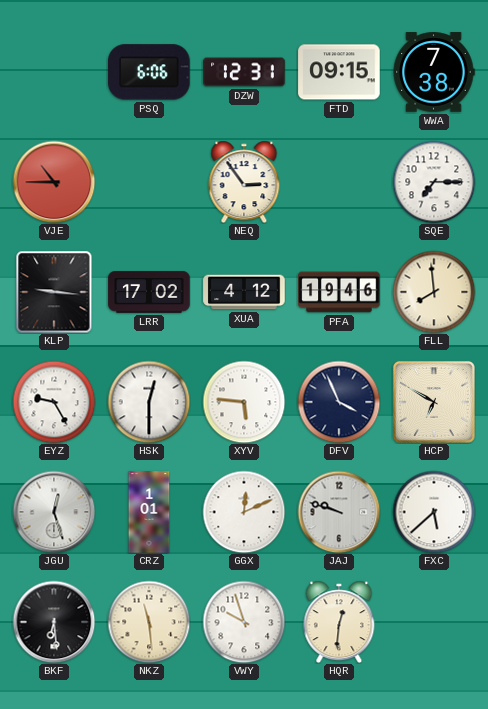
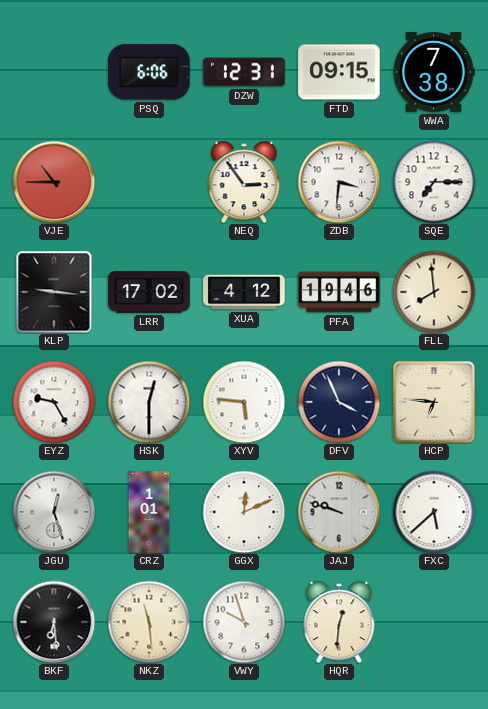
ZDB: none -> 3:31
HCP: 6:50 -> 6:46
